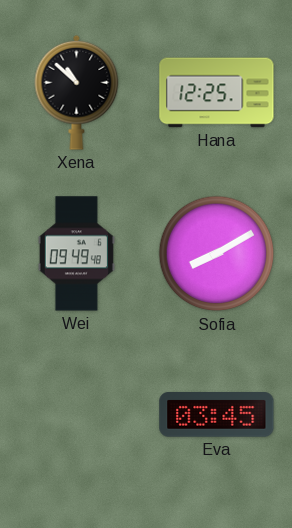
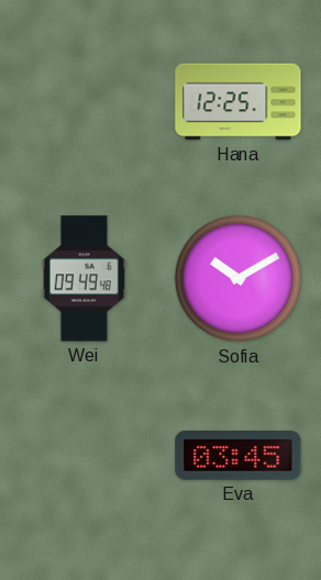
Xena: 10:52 -> none
Sofia: 8:10 -> 10:10
